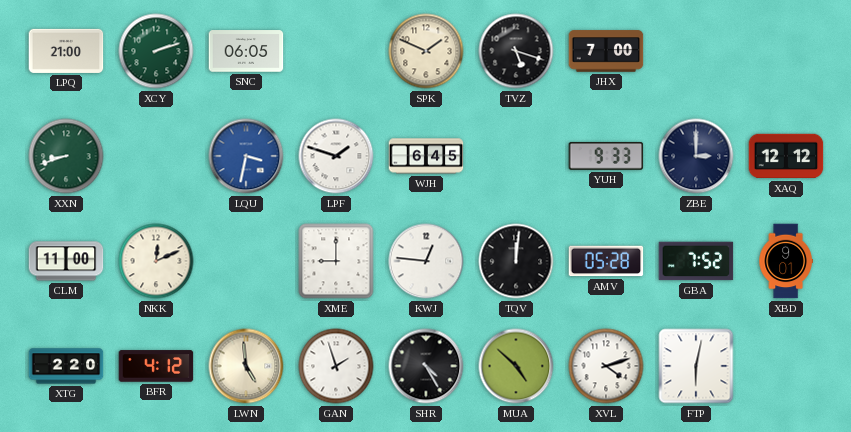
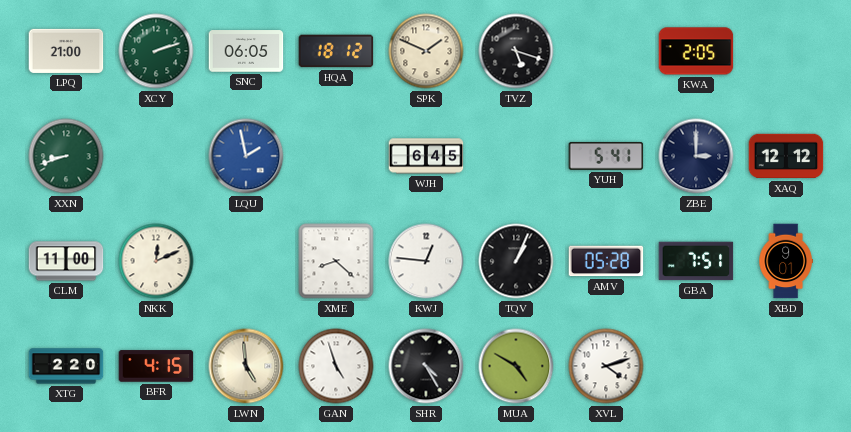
HQA: none -> 18:12
JHX: 7:00 -> none
KWA: none -> 2:05
LQU: 3:32 -> 1:58
LPF: 1:48 -> none
YUH: 9:33 -> 5:41
XME: 9:00 -> 8:22
TQV: 12:01 -> 1:04
GBA: 7:52 -> 7:51
BFR: 4:12 -> 4:15
GAN: 1:57 -> 4:57
MUA: 4:52 -> 4:50
FTP: 6:02 -> none
